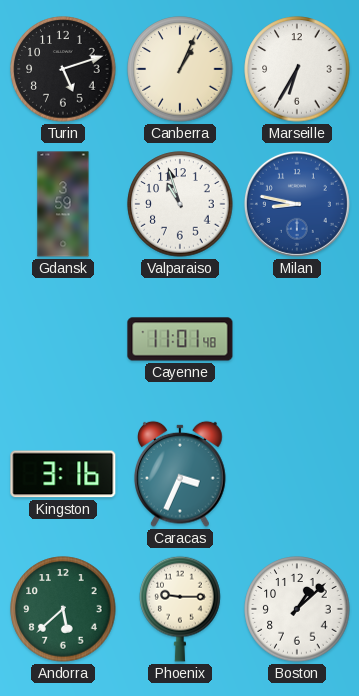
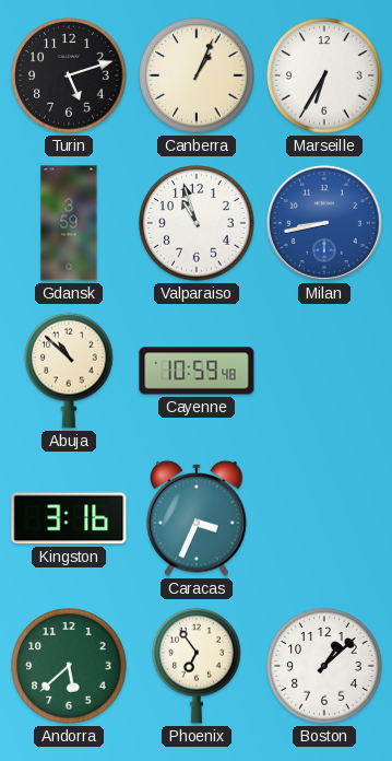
Milan: 8:47 -> 8:43
Abuja: none -> 10:52
Cayenne: 11:01 -> 10:59
Phoenix: 9:15 -> 6:54
